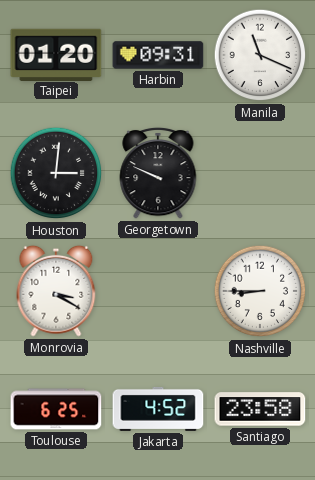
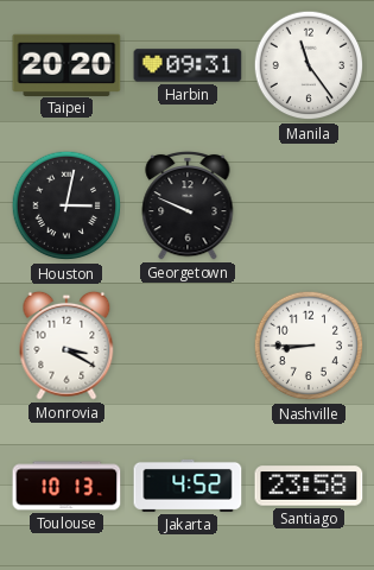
Taipei: 01:20 -> 20:20
Manila: 11:19 -> 11:24
Houston: 3:01 -> 3:02
Toulouse: 6:25 -> 10:13
